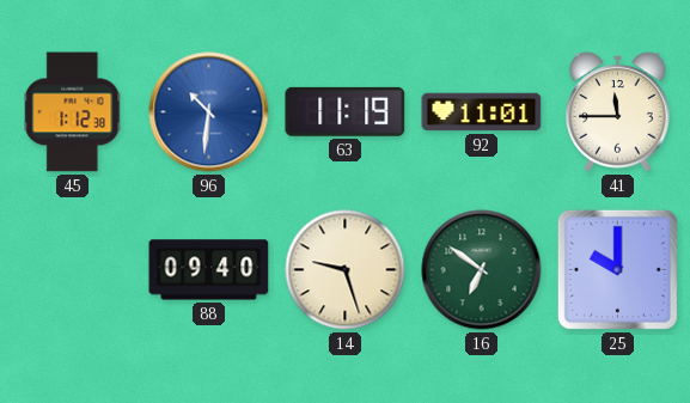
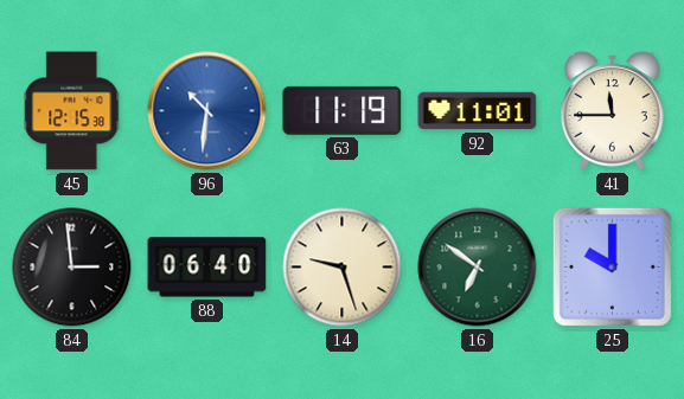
45: 1:12 -> 12:15
84: none -> 2:59
88: 09:40 -> 06:40
